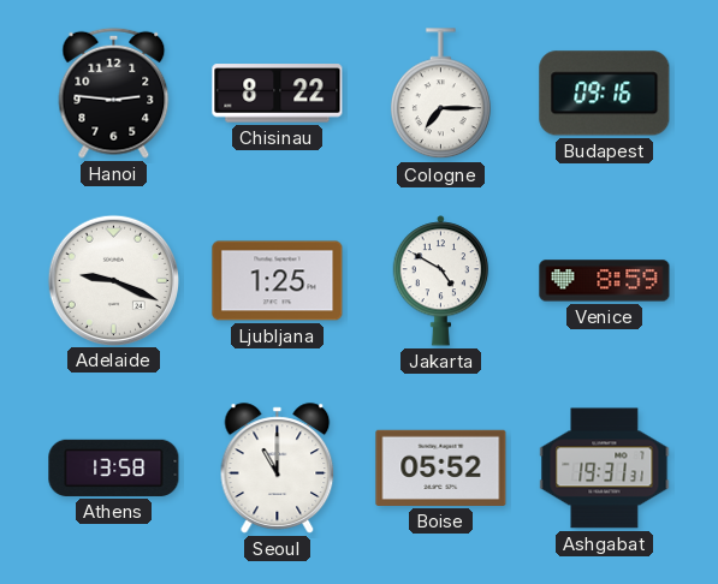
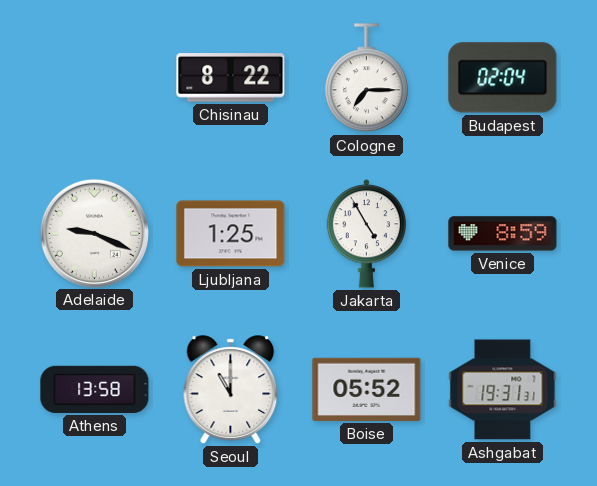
Hanoi: 2:46 -> none
Budapest: 09:16 -> 02:04
Jakarta: 4:50 -> 4:55
